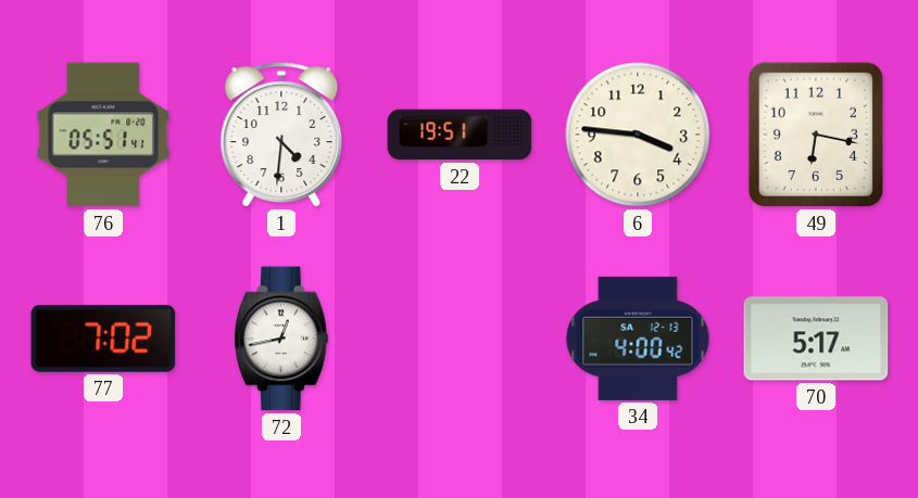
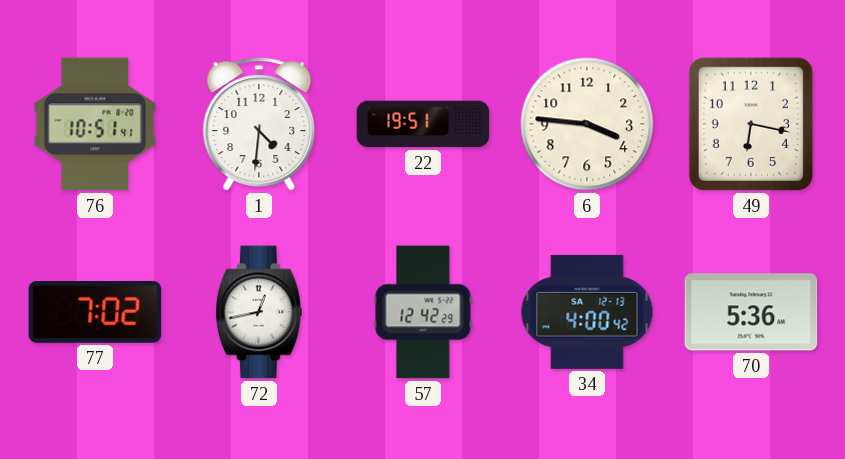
76: 05:51 -> 10:51
57: none -> 12:42
70: 5:17 -> 5:36
